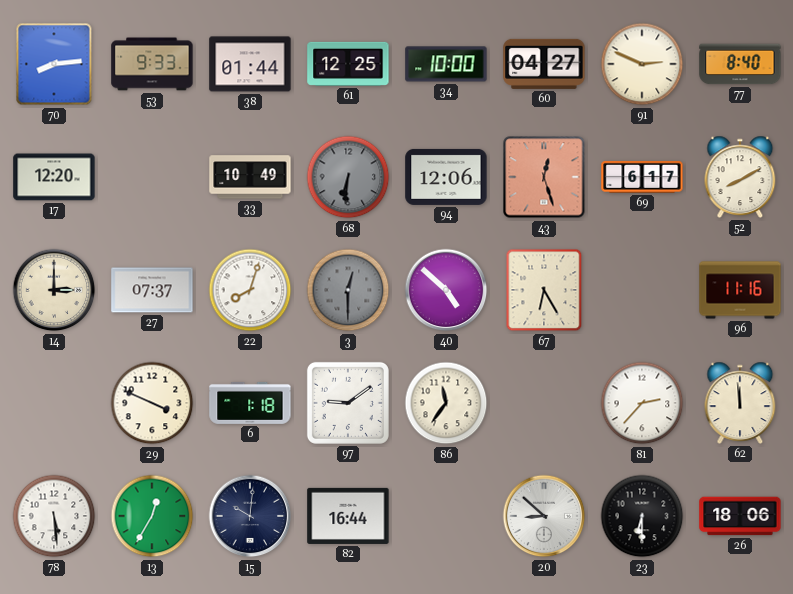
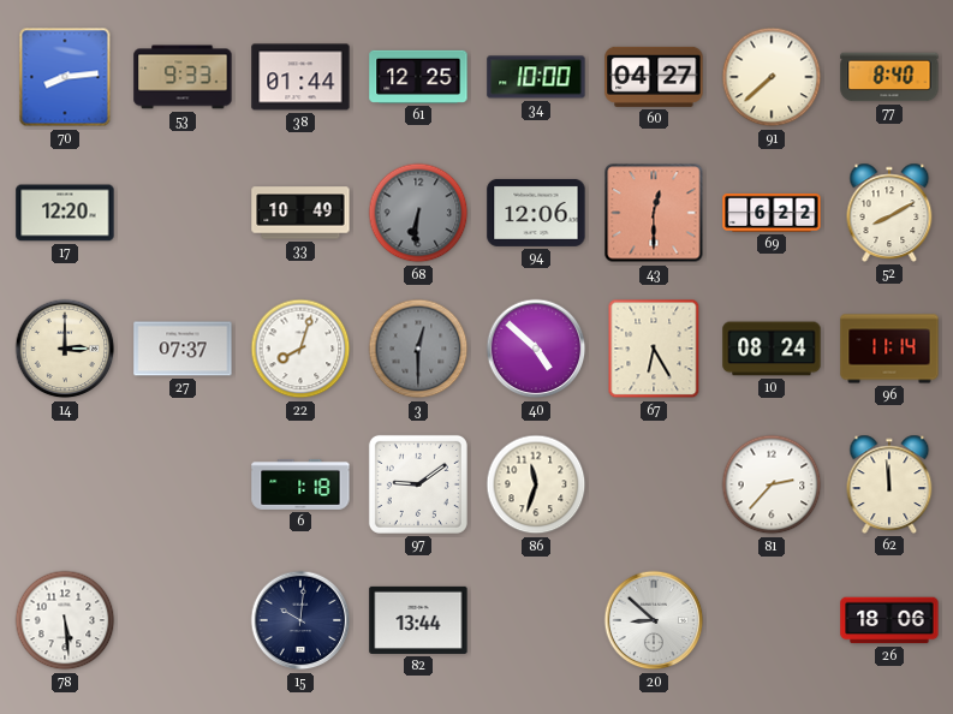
91: 2:49 -> 7:38
43: 12:27 -> 12:30
69: 6:17 -> 6:22
10: none -> 08:24
96: 11:16 -> 11:14
29: 3:49 -> none
86: 11:36 -> 11:33
13: 12:35 -> none
82: 16:44 -> 13:44
23: 6:30 -> none
